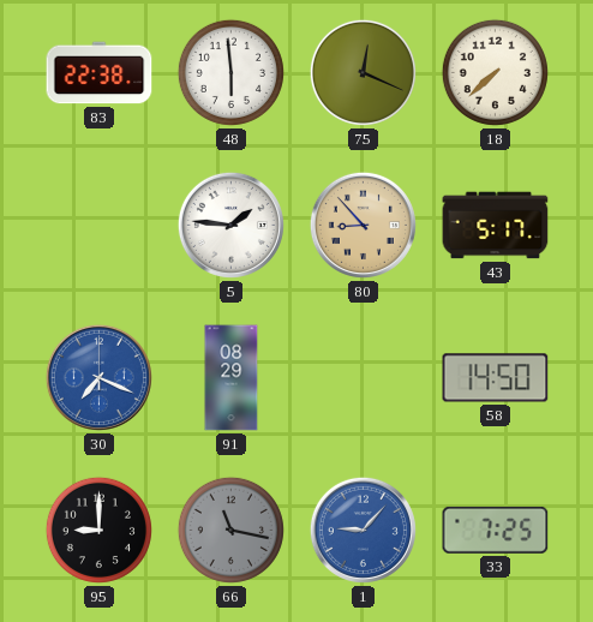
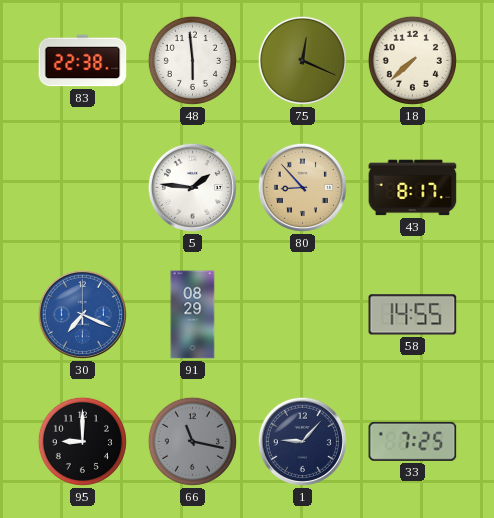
43: 5:17 -> 8:17
58: 14:50 -> 14:55
1 dial: blue -> navy
